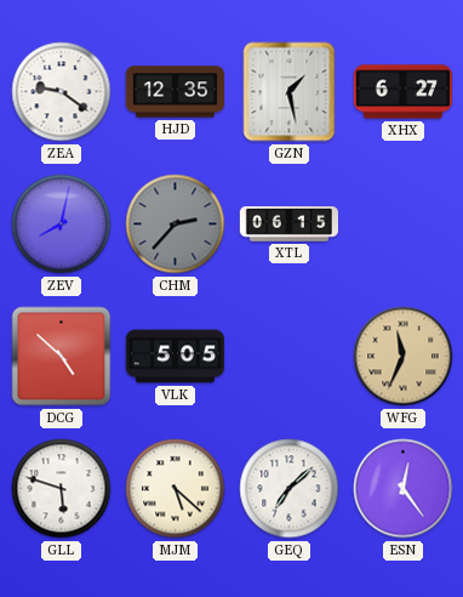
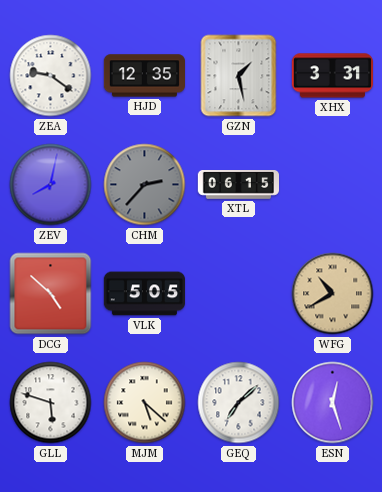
XHX: 6:27 -> 3:31
WFG: 11:34 -> 10:40
ESN: 12:24 -> 12:27
